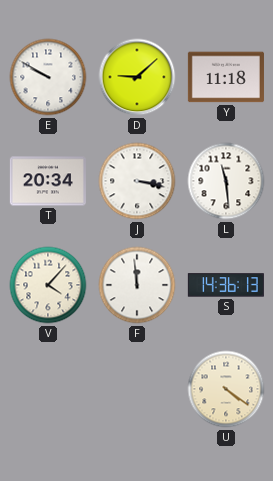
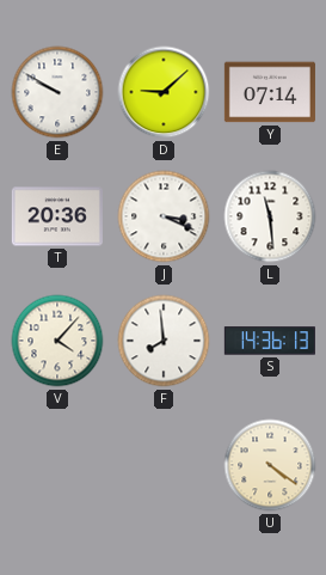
Y: 11:18 -> 07:14
T: 20:34 -> 20:36
J: 3:17 -> 3:19
F: 11:59 -> 7:59
